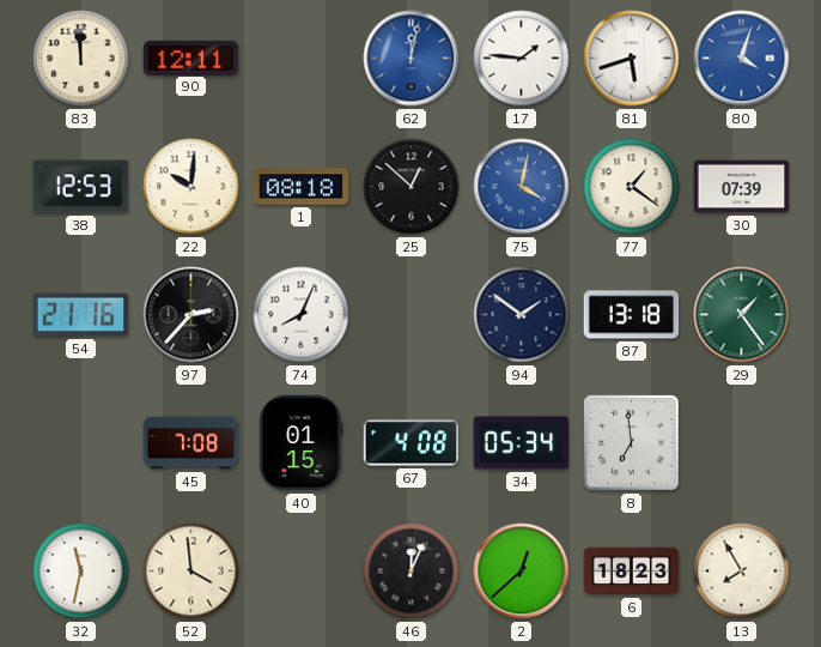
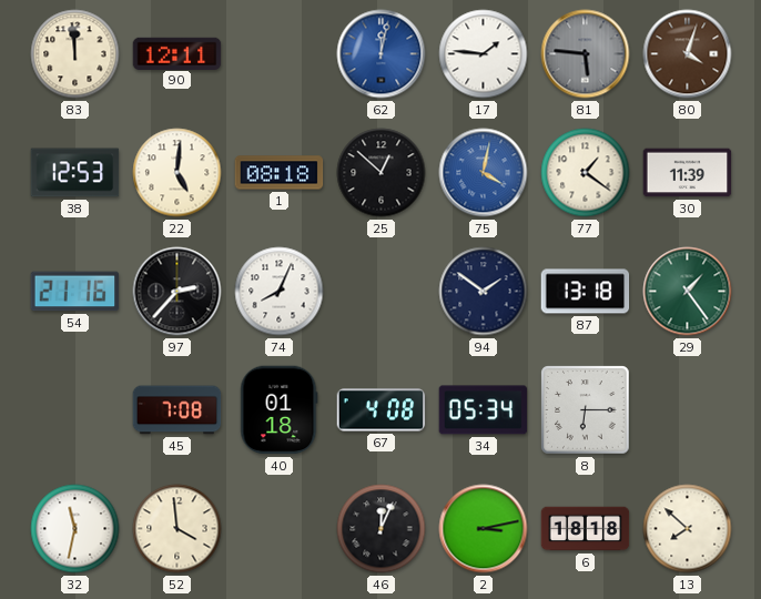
81: 5:42 -> 5:46
81 dial: white -> grey
80 dial: blue -> brown
22: 10:01 -> 5:01
30: 07:39 -> 11:39
40: 01:15 -> 01:18
8: 6:59 -> 6:15
2: 12:38 -> 3:13
6: 18:23 -> 18:18
13: 7:55 -> 7:52
